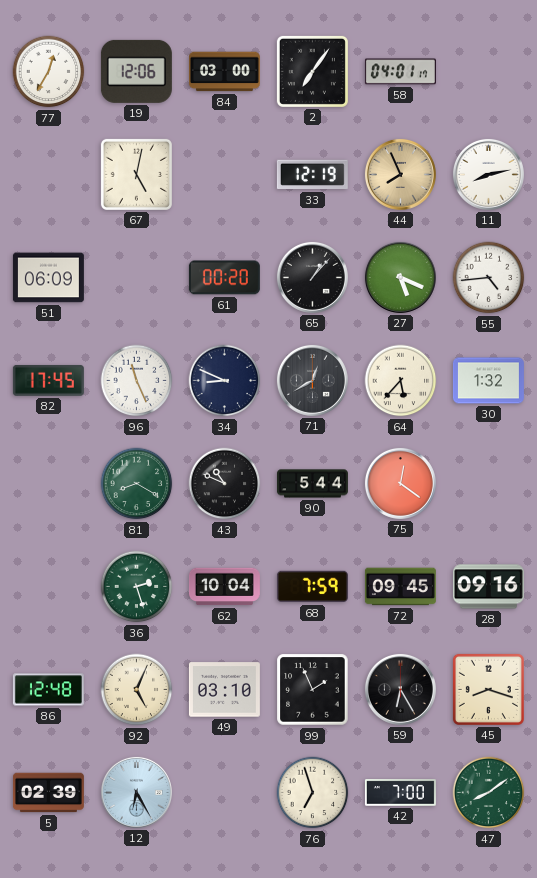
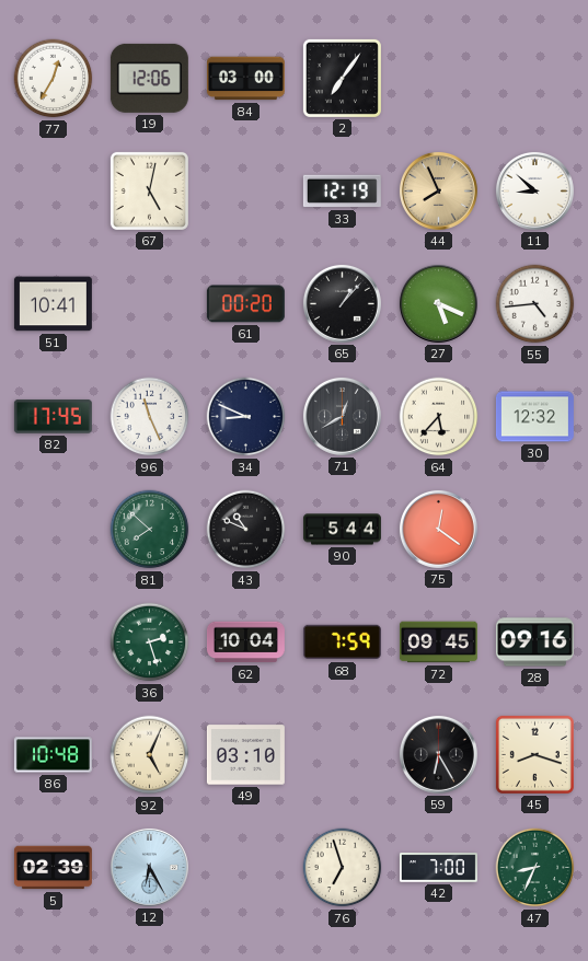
58: 04:01 -> none
11: 8:13 -> 8:52
51: 06:09 -> 10:41
30: 1:32 -> 12:32
81: 8:20 -> 7:52
86: 12:48 -> 10:48
99: 1:56 -> none
47: 8:09 -> 8:34
